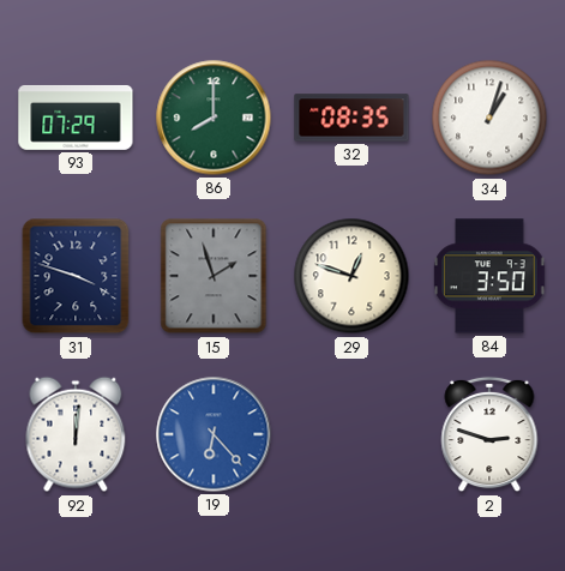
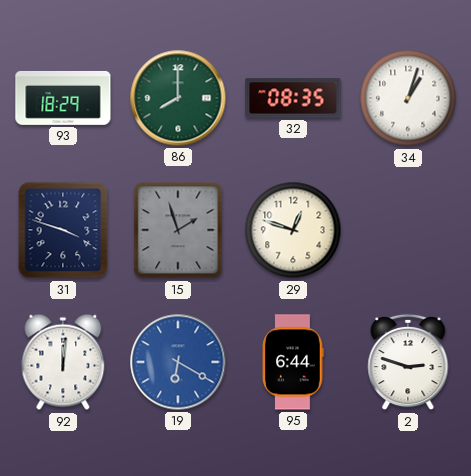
93: 07:29 -> 18:29
84: 3:50 -> none
19: 6:23 -> 6:20
95: none -> 6:44
